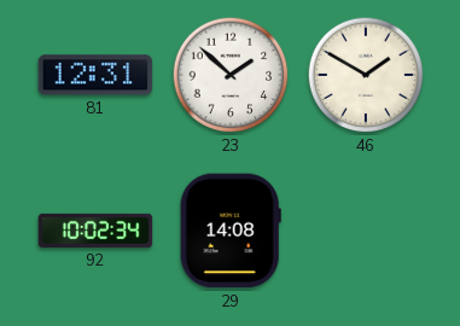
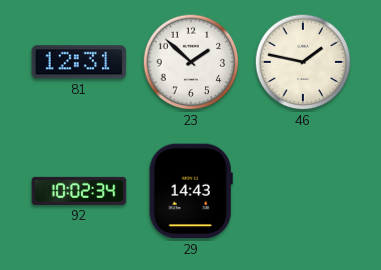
46: 1:50 -> 1:47
29: 14:08 -> 14:43
